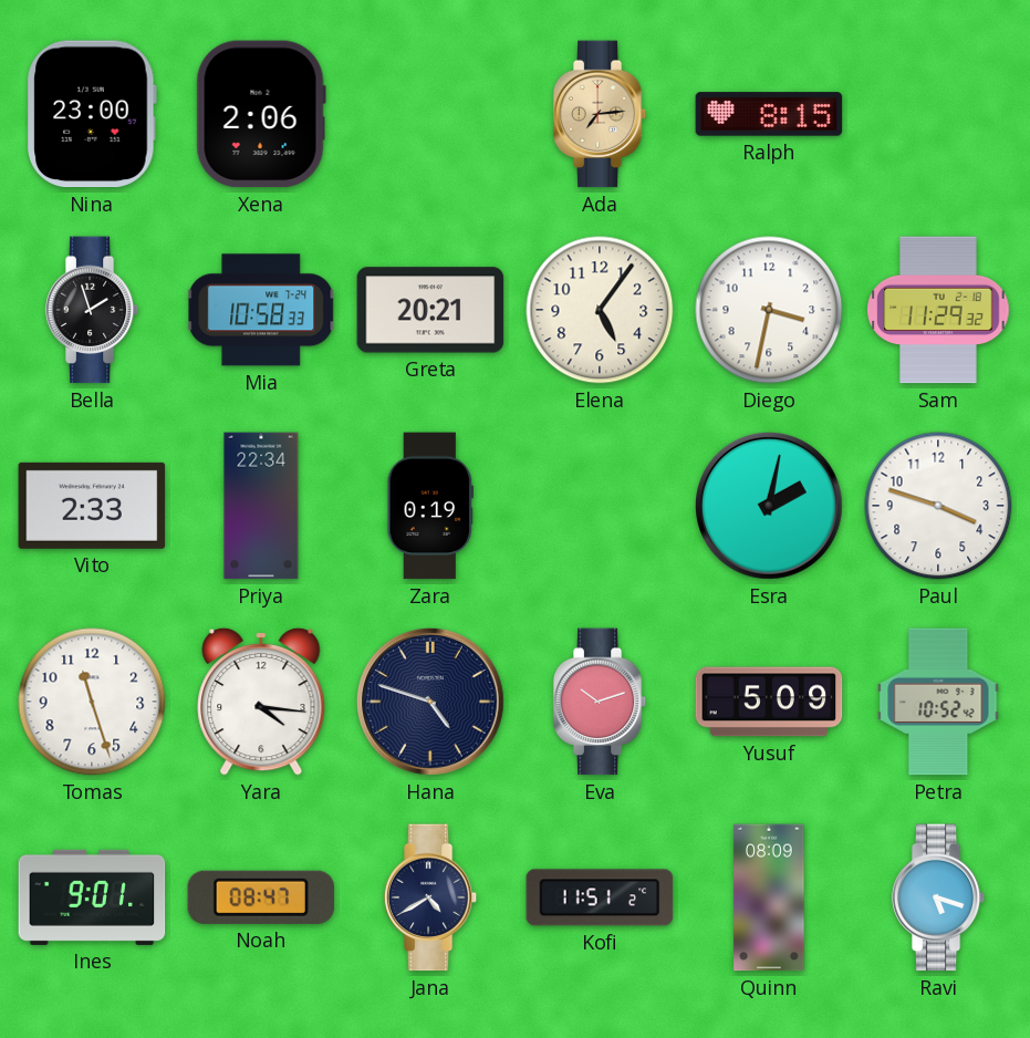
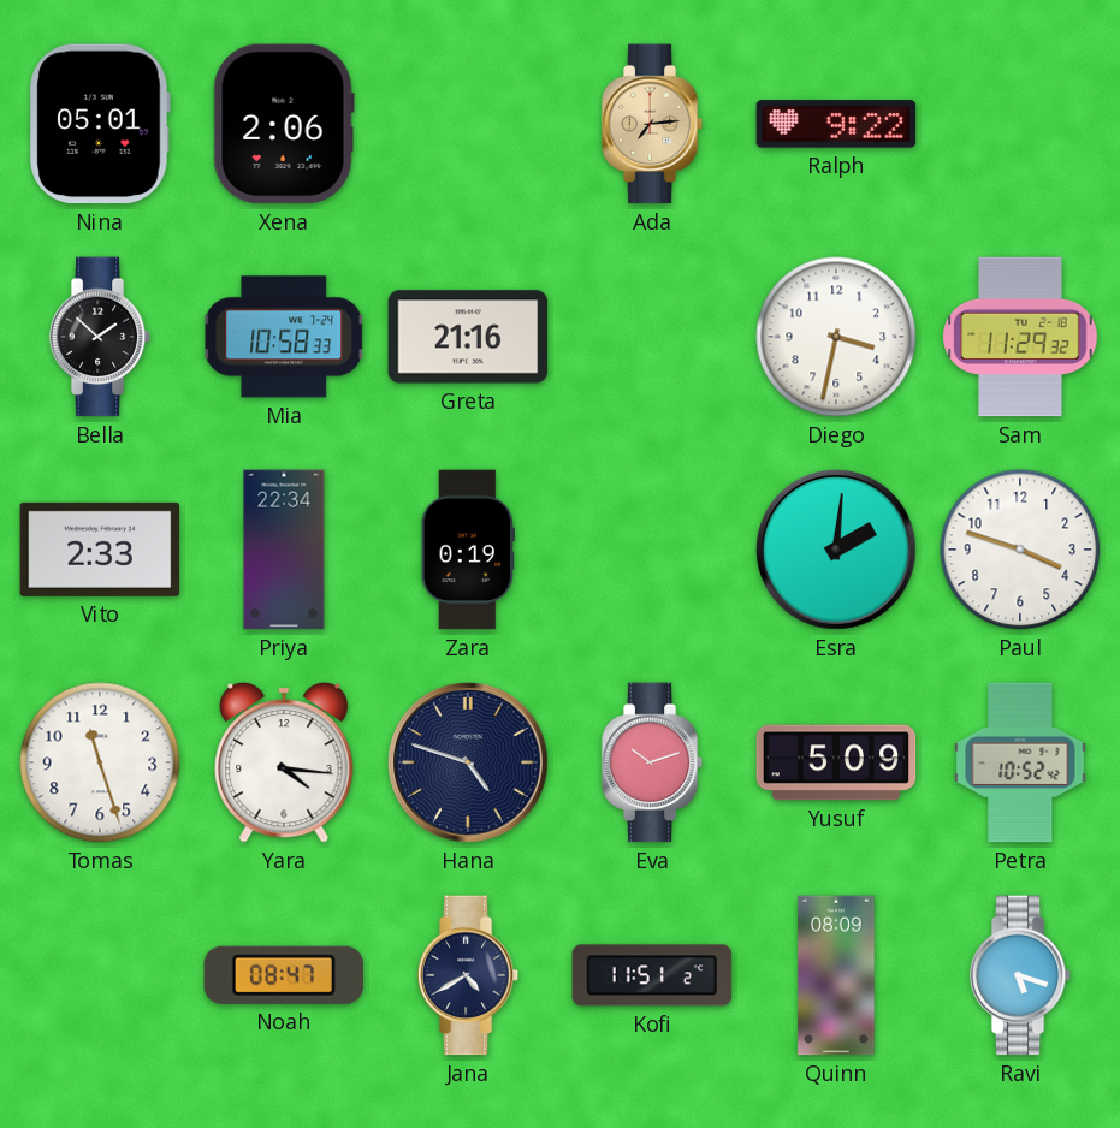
Nina: 23:00 -> 05:01
Ralph: 8:15 -> 9:22
Bella: 1:57 -> 1:52
Greta: 20:21 -> 21:16
Elena: 5:06 -> none
Esra: 2:02 -> 2:01
Ines: 9:01 -> none
